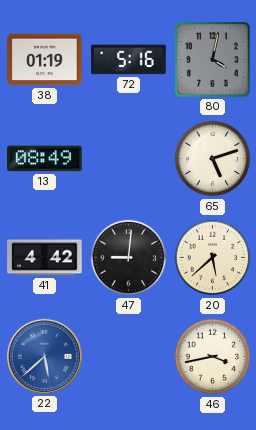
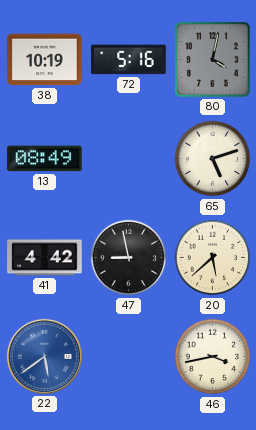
38: 01:19 -> 10:19
47: 9:01 -> 8:58
22: 5:38 -> 5:39
